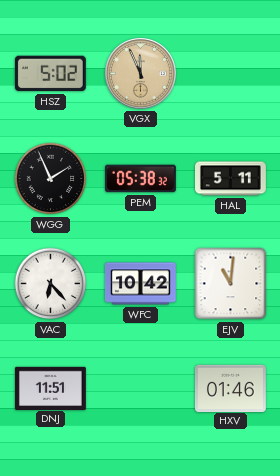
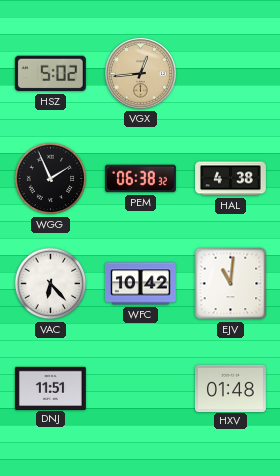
VGX: 11:56 -> 12:44
PEM: 05:38 -> 06:38
HAL: 5:11 -> 4:38
HXV: 01:46 -> 01:48
